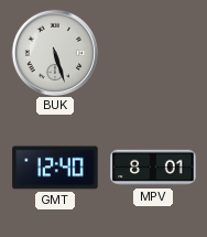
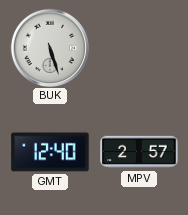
MPV: 8:01 -> 2:57
